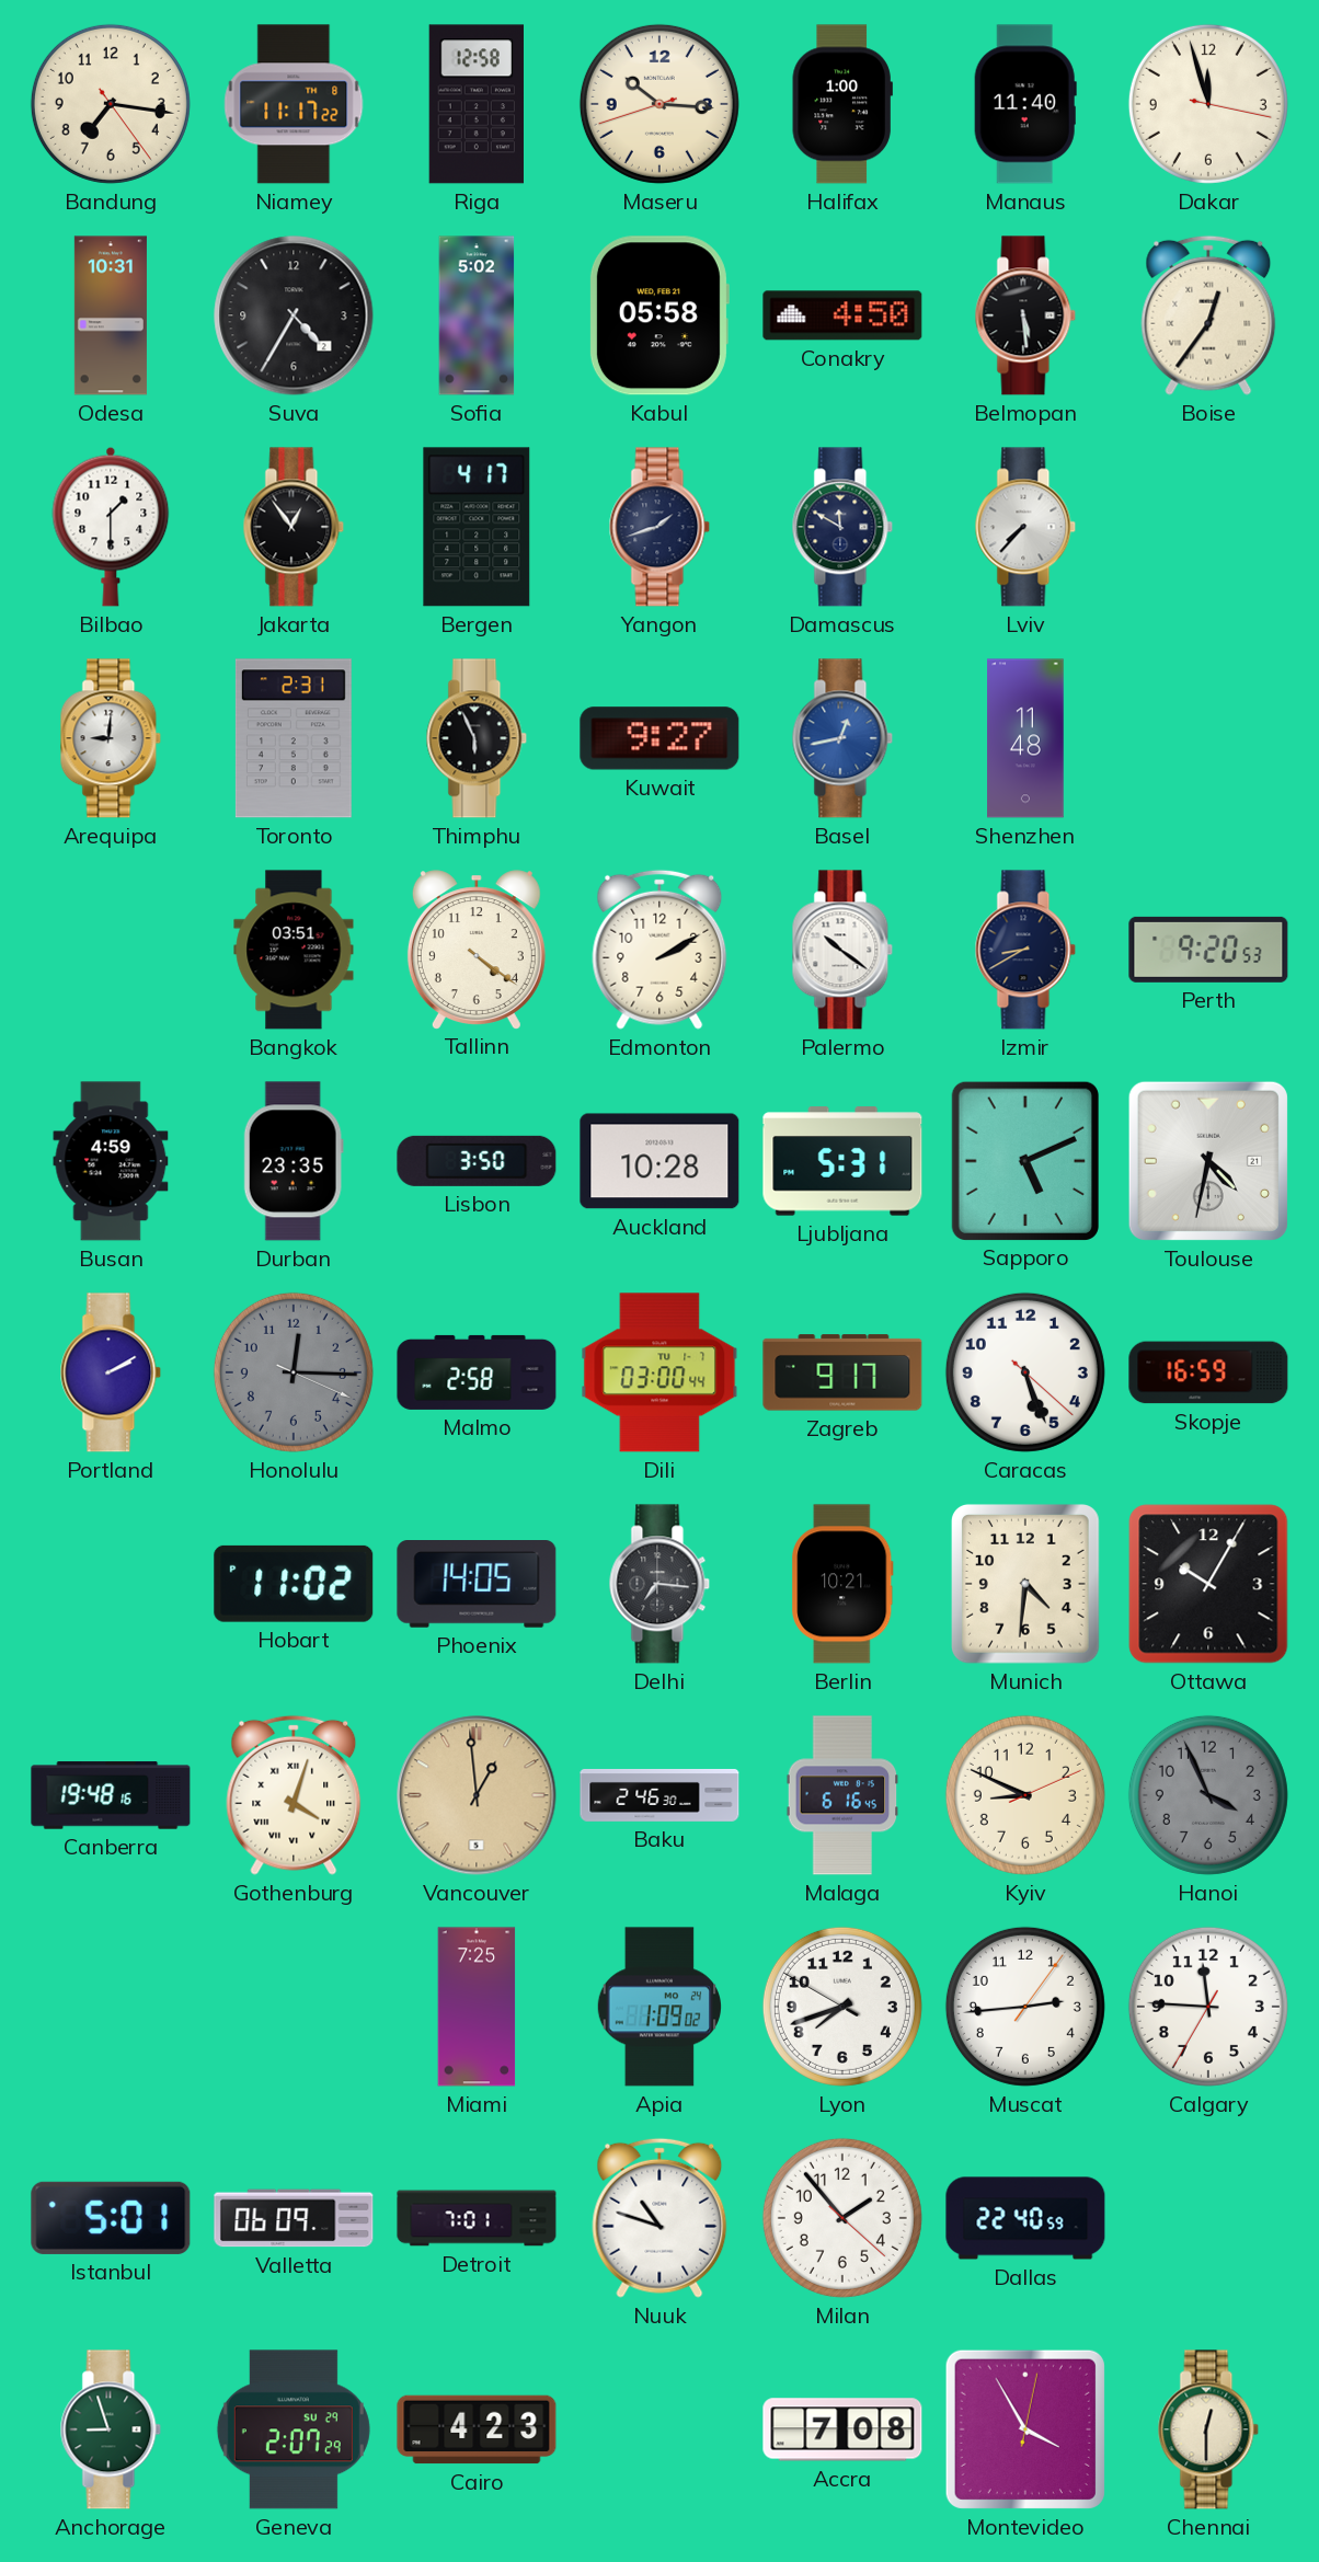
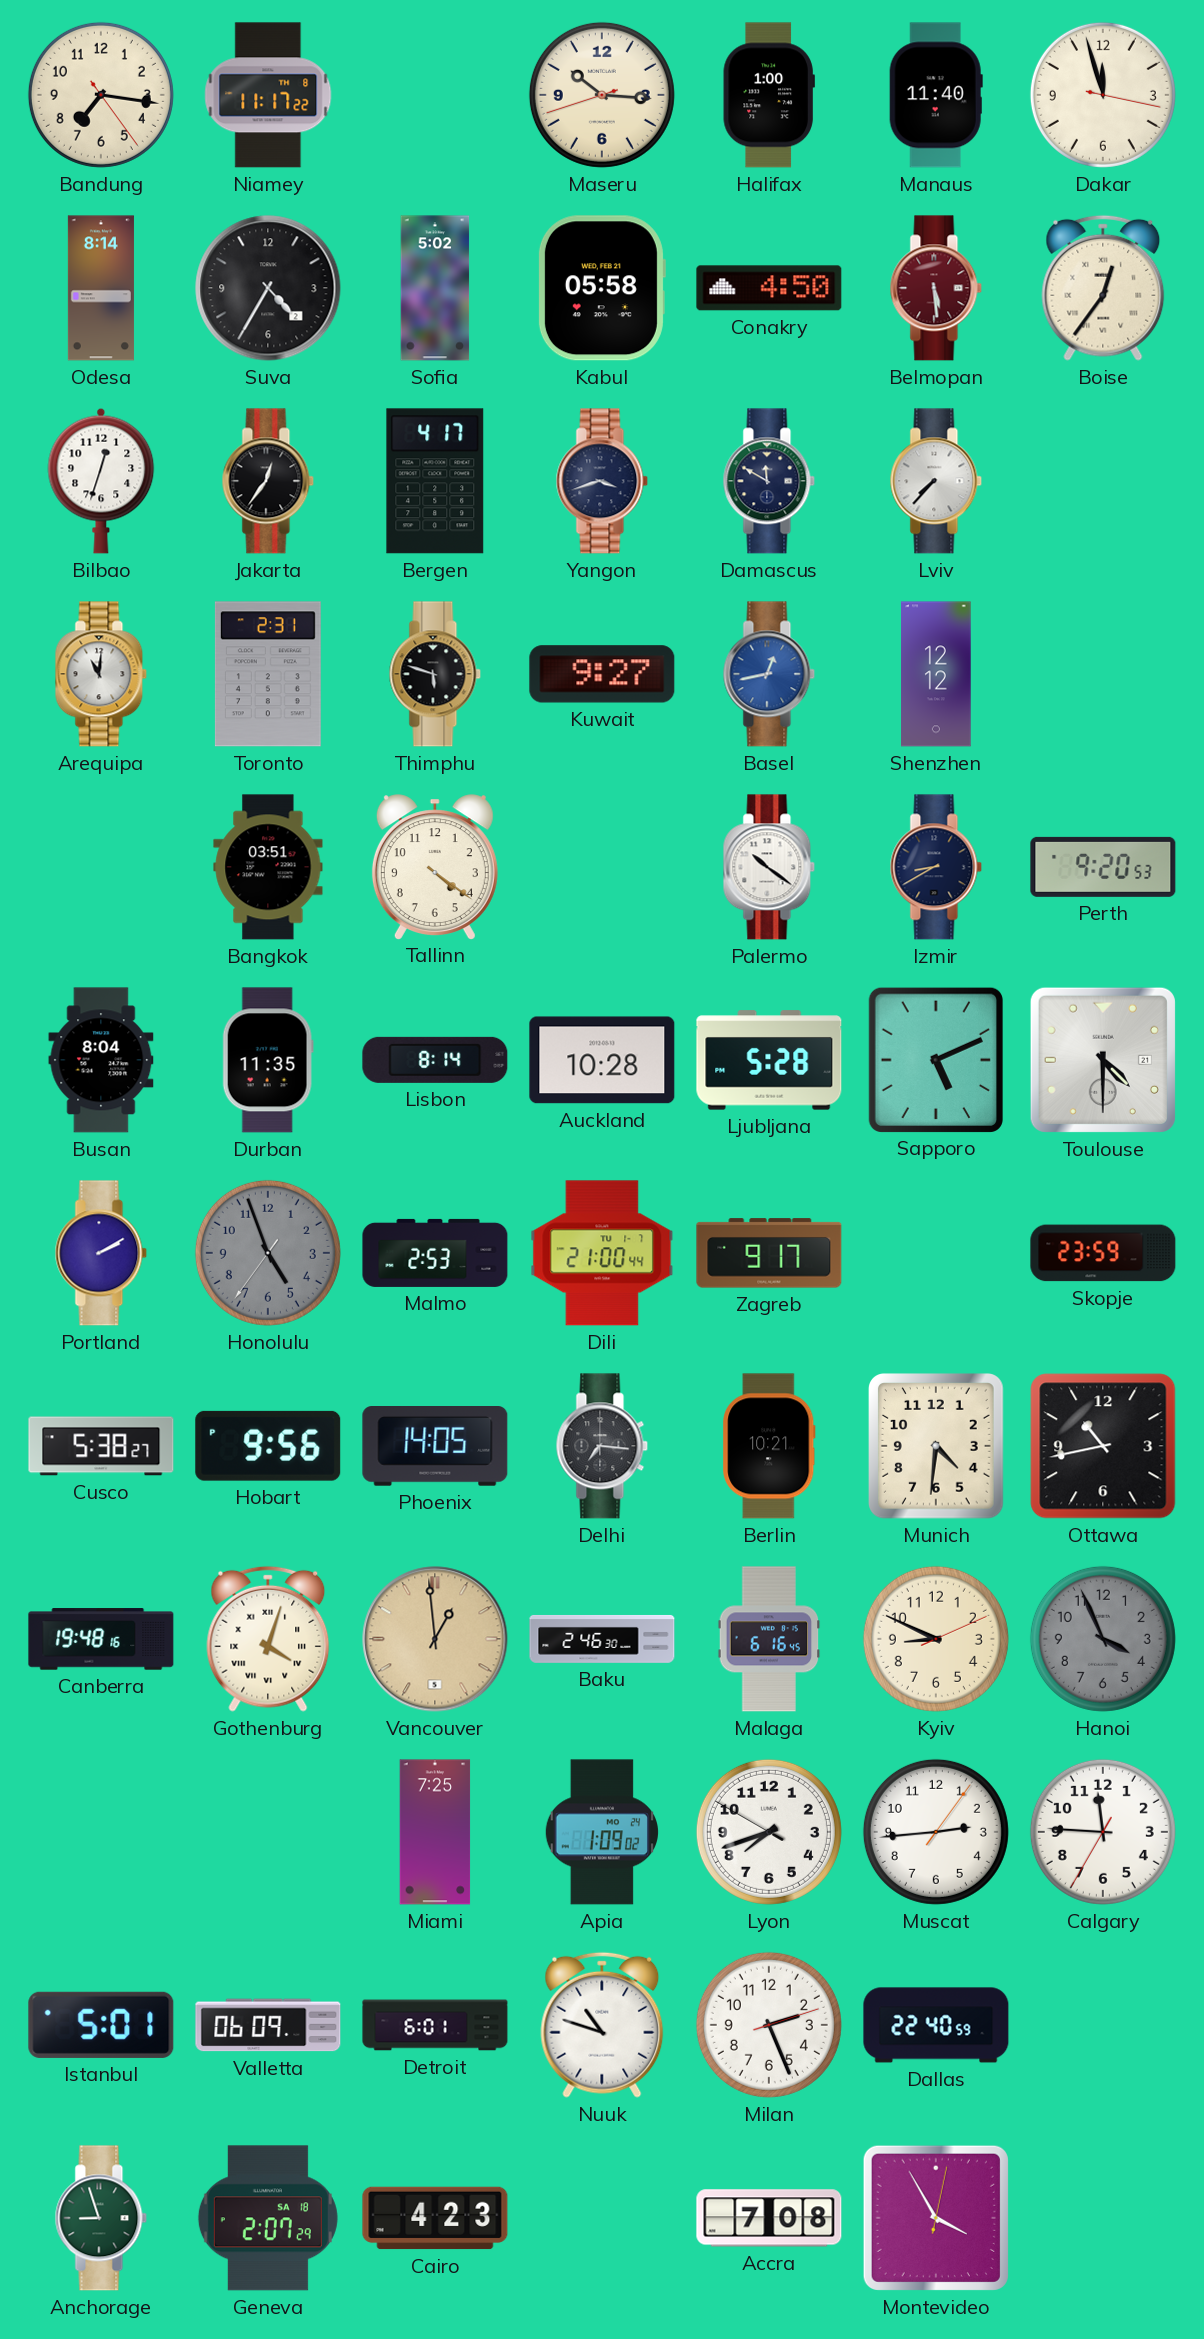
Riga: 12:58 -> none
Odesa: 10:31 -> 8:14
Belmopan dial: black -> burgundy
Bilbao: 1:30 -> 12:33
Jakarta: 12:54 -> 12:36
Yangon: 1:42 -> 3:42
Arequipa: 9:01 -> 11:01
Thimphu: 5:56 -> 5:48
Shenzhen: 11:48 -> 12:12
Edmonton: 2:10 -> none
Busan: 4:59 -> 8:04
Durban: 23:35 -> 11:35
Lisbon: 3:50 -> 8:14
Ljubljana: 5:31 -> 5:28
Toulouse: 4:32 -> 4:30
Honolulu: 12:15 -> 4:56
Malmo: 2:58 -> 2:53
Dili: 03:00 -> 21:00
Caracas: 5:26 -> none
Skopje: 16:59 -> 23:59
Cusco: none -> 5:38
Hobart: 11:02 -> 9:56
Ottawa: 10:05 -> 10:43
Detroit: 7:01 -> 6:01
Milan: 1:53 -> 2:26
Geneva date: SU 29 -> SA 18
Chennai: 12:30 -> none
